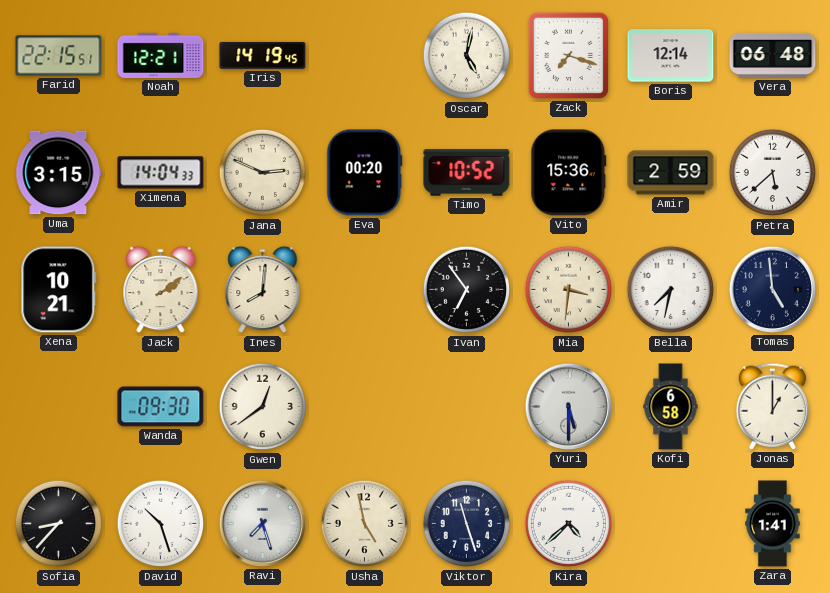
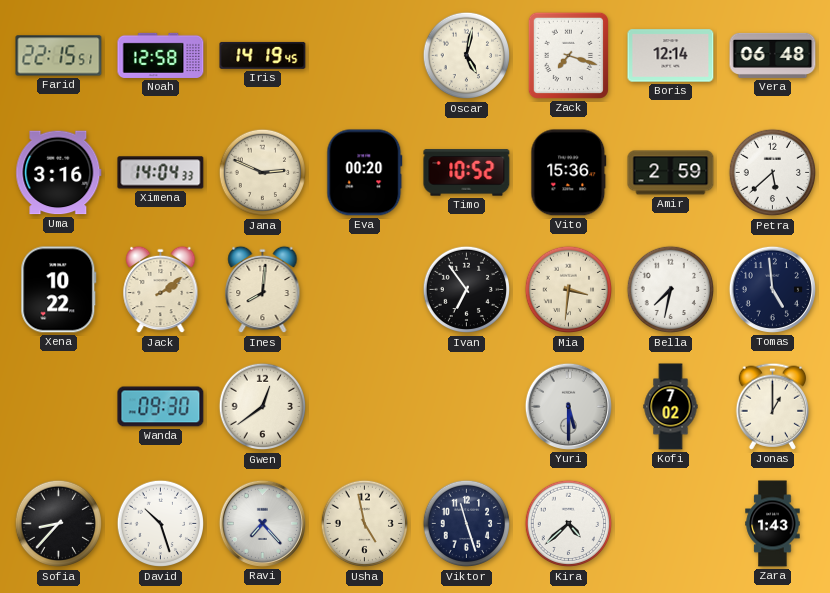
Noah: 12:21 -> 12:58
Uma: 3:15 -> 3:16
Xena: 10:21 -> 10:22
Kofi: 6:58 -> 7:02
Ravi: 7:27 -> 7:23
Zara: 1:41 -> 1:43
